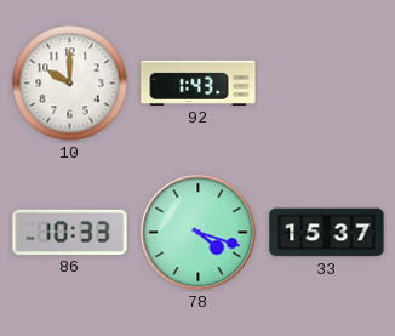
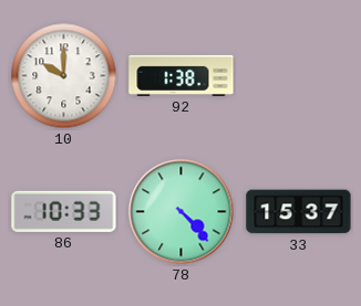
92: 1:43 -> 1:38
78: 4:18 -> 4:23
